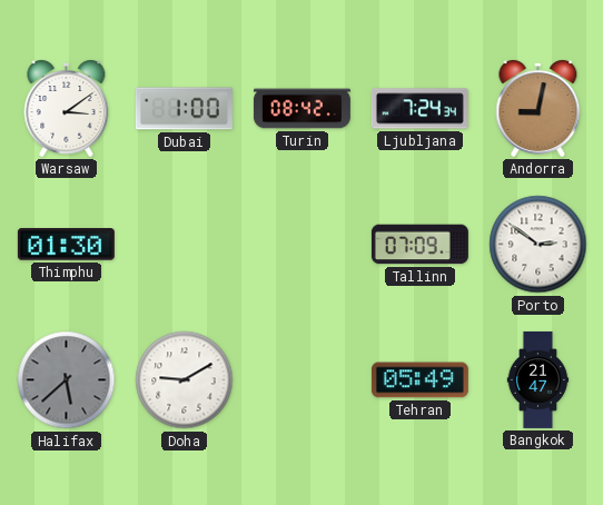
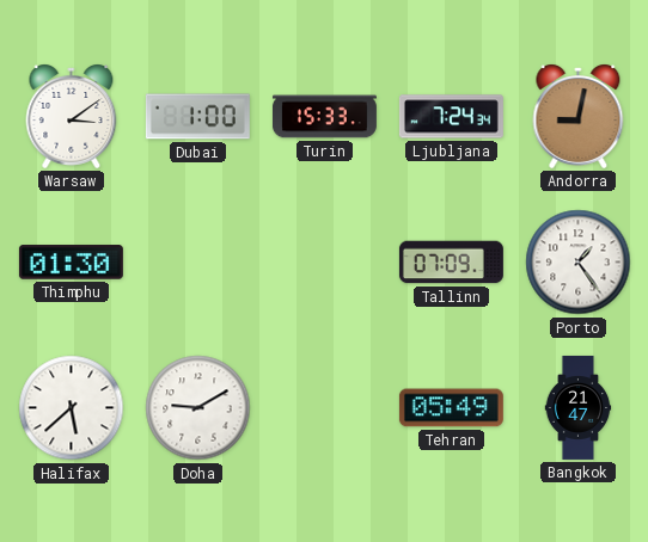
Turin: 08:42 -> 15:33
Porto: 2:51 -> 1:24
Halifax dial: grey -> white
